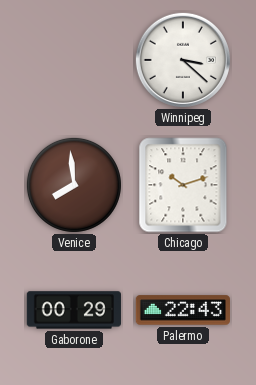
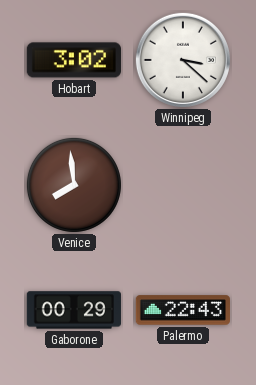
Hobart: none -> 3:02
Chicago: 10:12 -> none
